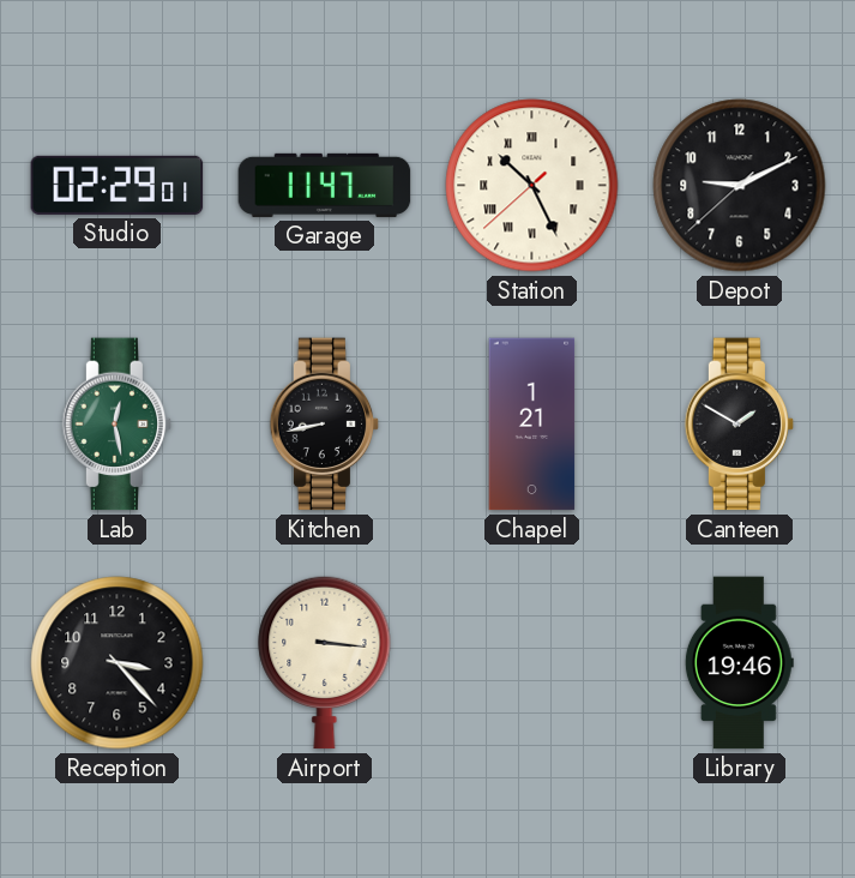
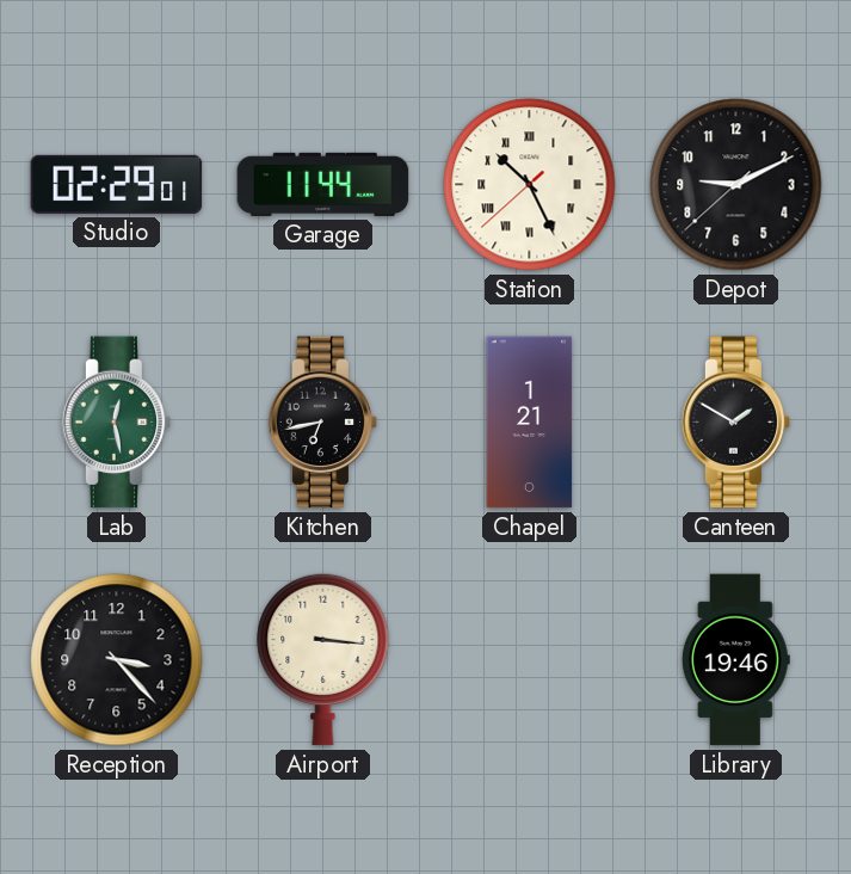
Garage: 11:47 -> 11:44
Kitchen: 8:43 -> 6:43
